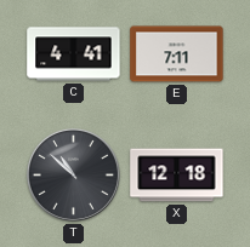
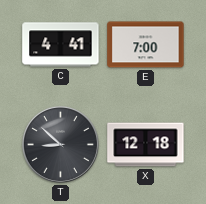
E: 7:11 -> 7:00
T: 10:52 -> 8:52
